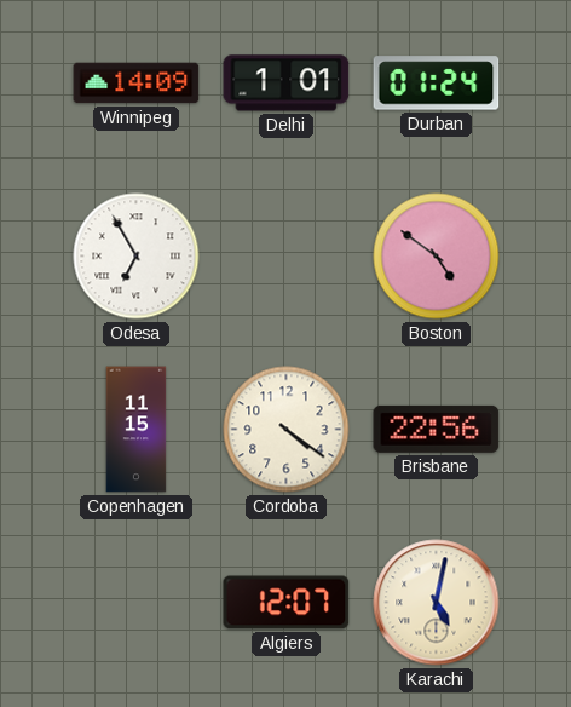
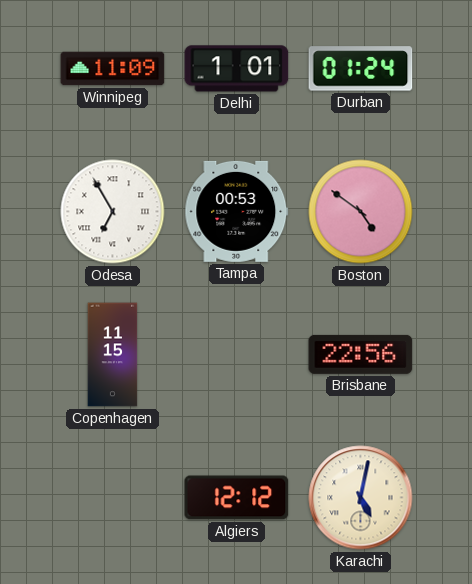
Winnipeg: 14:09 -> 11:09
Tampa: none -> 00:53
Cordoba: 4:21 -> none
Algiers: 12:07 -> 12:12
